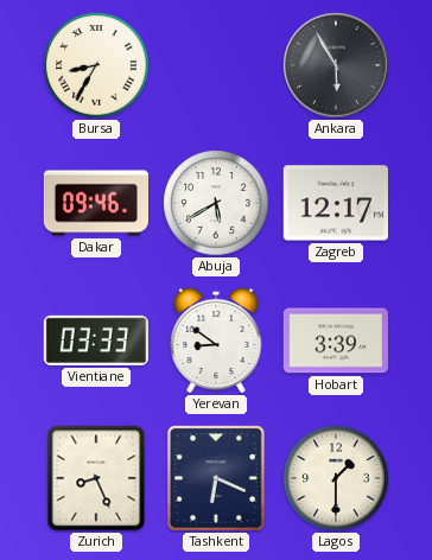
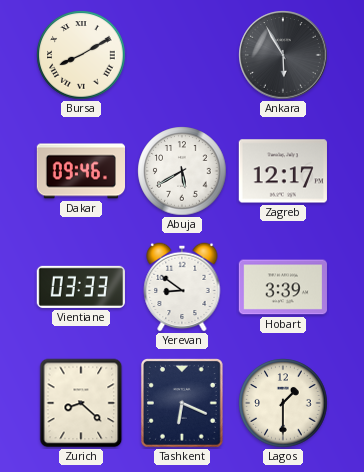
Bursa: 8:35 -> 8:10
Zurich: 8:26 -> 8:22
